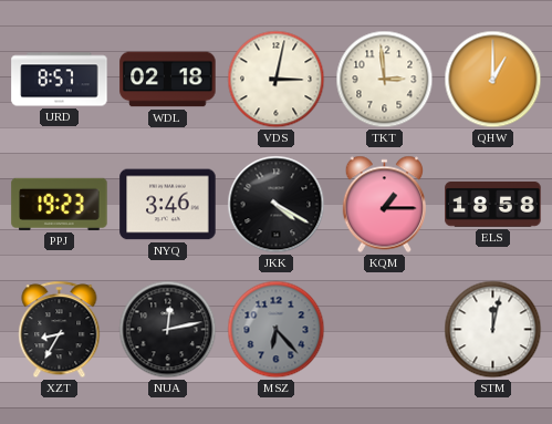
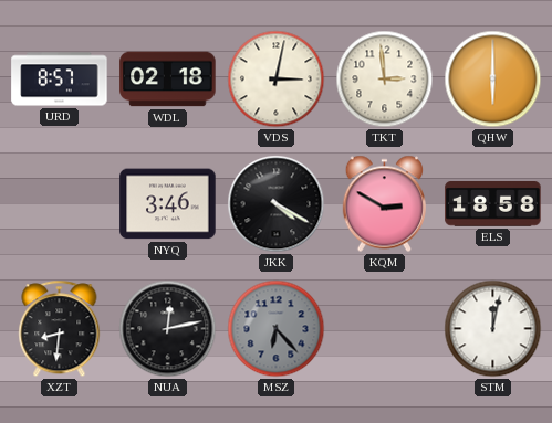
QHW: 1:00 -> 6:00
PPJ: 19:23 -> none
KQM: 1:15 -> 2:50
XZT: 8:35 -> 8:31
